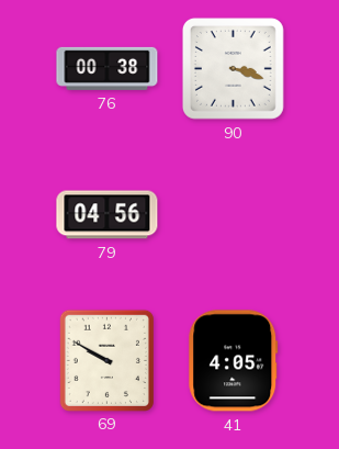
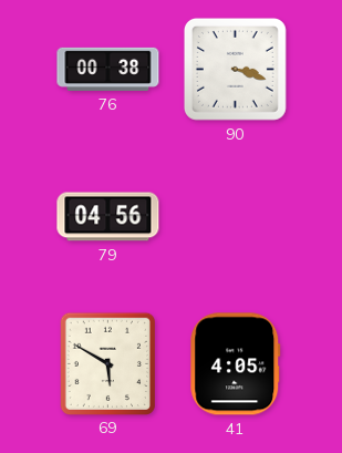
69: 9:50 -> 5:50
